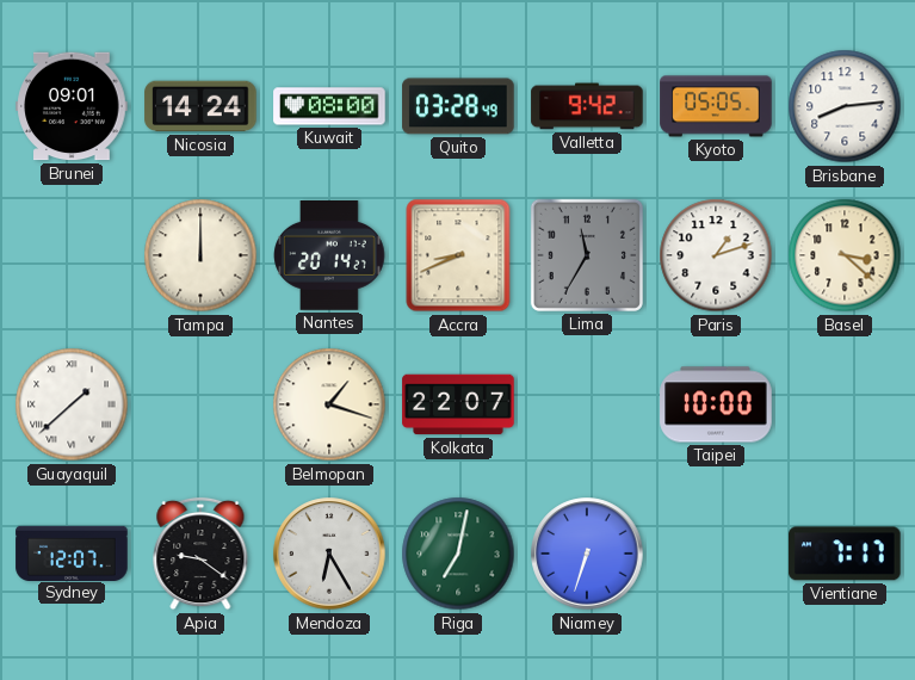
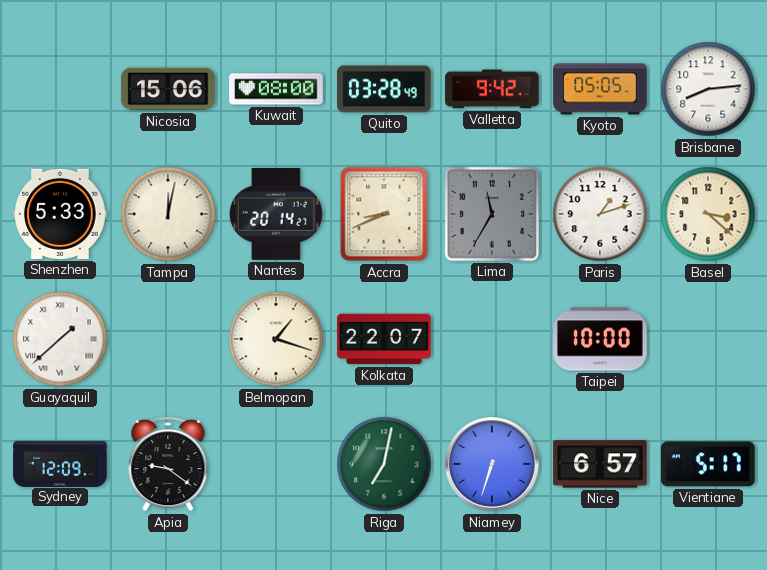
Brunei: 09:01 -> none
Nicosia: 14:24 -> 15:06
Shenzhen: none -> 5:33
Tampa: 12:00 -> 12:02
Sydney: 12:07 -> 12:09
Mendoza: 6:25 -> none
Nice: none -> 6:57
Vientiane: 7:17 -> 5:17
